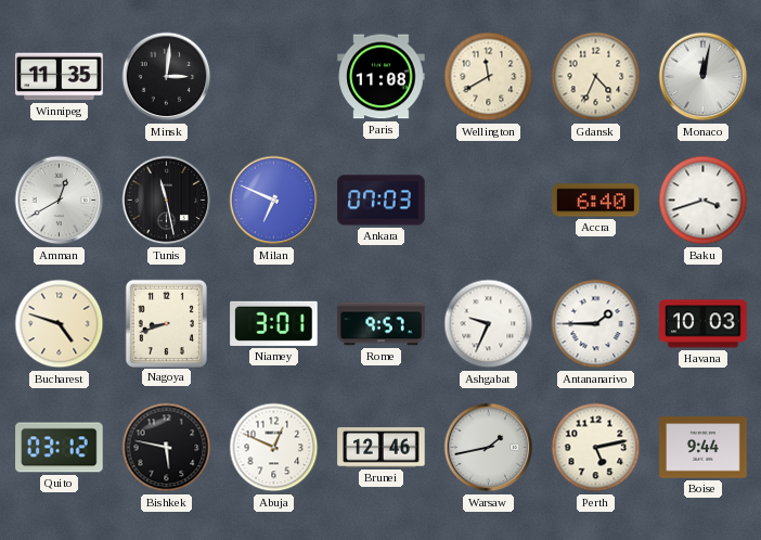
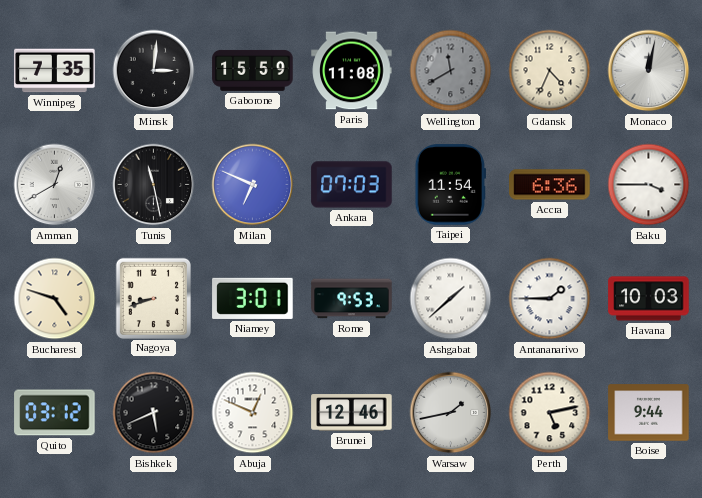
Winnipeg: 11:35 -> 7:35
Gaborone: none -> 15:59
Wellington dial: cream -> grey
Taipei: none -> 11:54
Accra: 6:40 -> 6:36
Baku: 3:42 -> 3:45
Rome: 9:57 -> 9:53
Ashgabat: 9:34 -> 1:38
Bishkek: 5:47 -> 5:41
